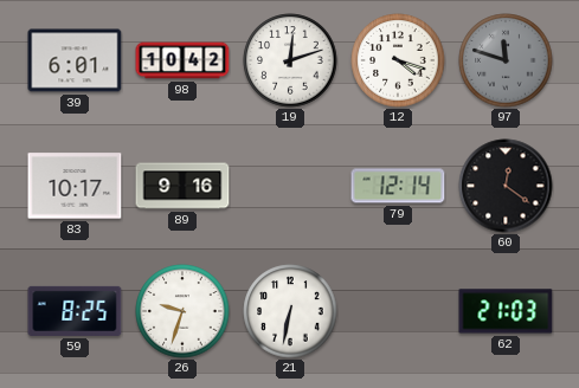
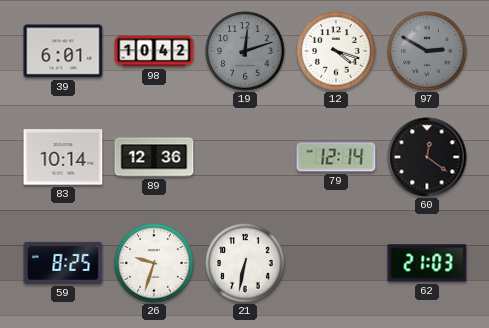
19 dial: white -> grey
97: 11:48 -> 2:50
83: 10:17 -> 10:14
89: 9:16 -> 12:36
